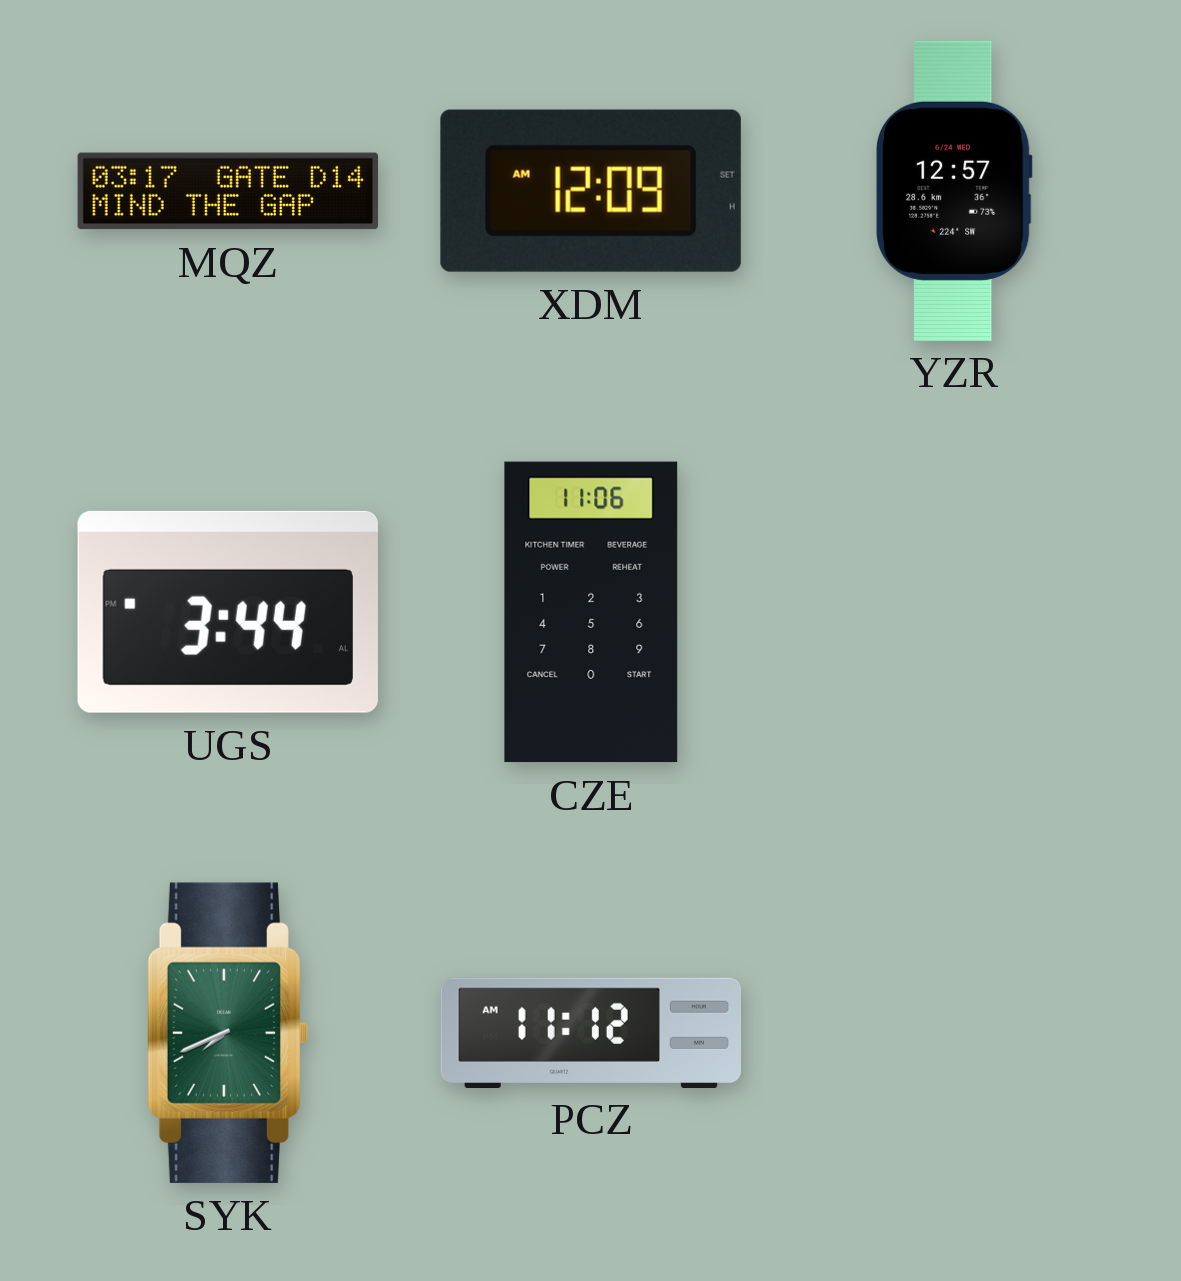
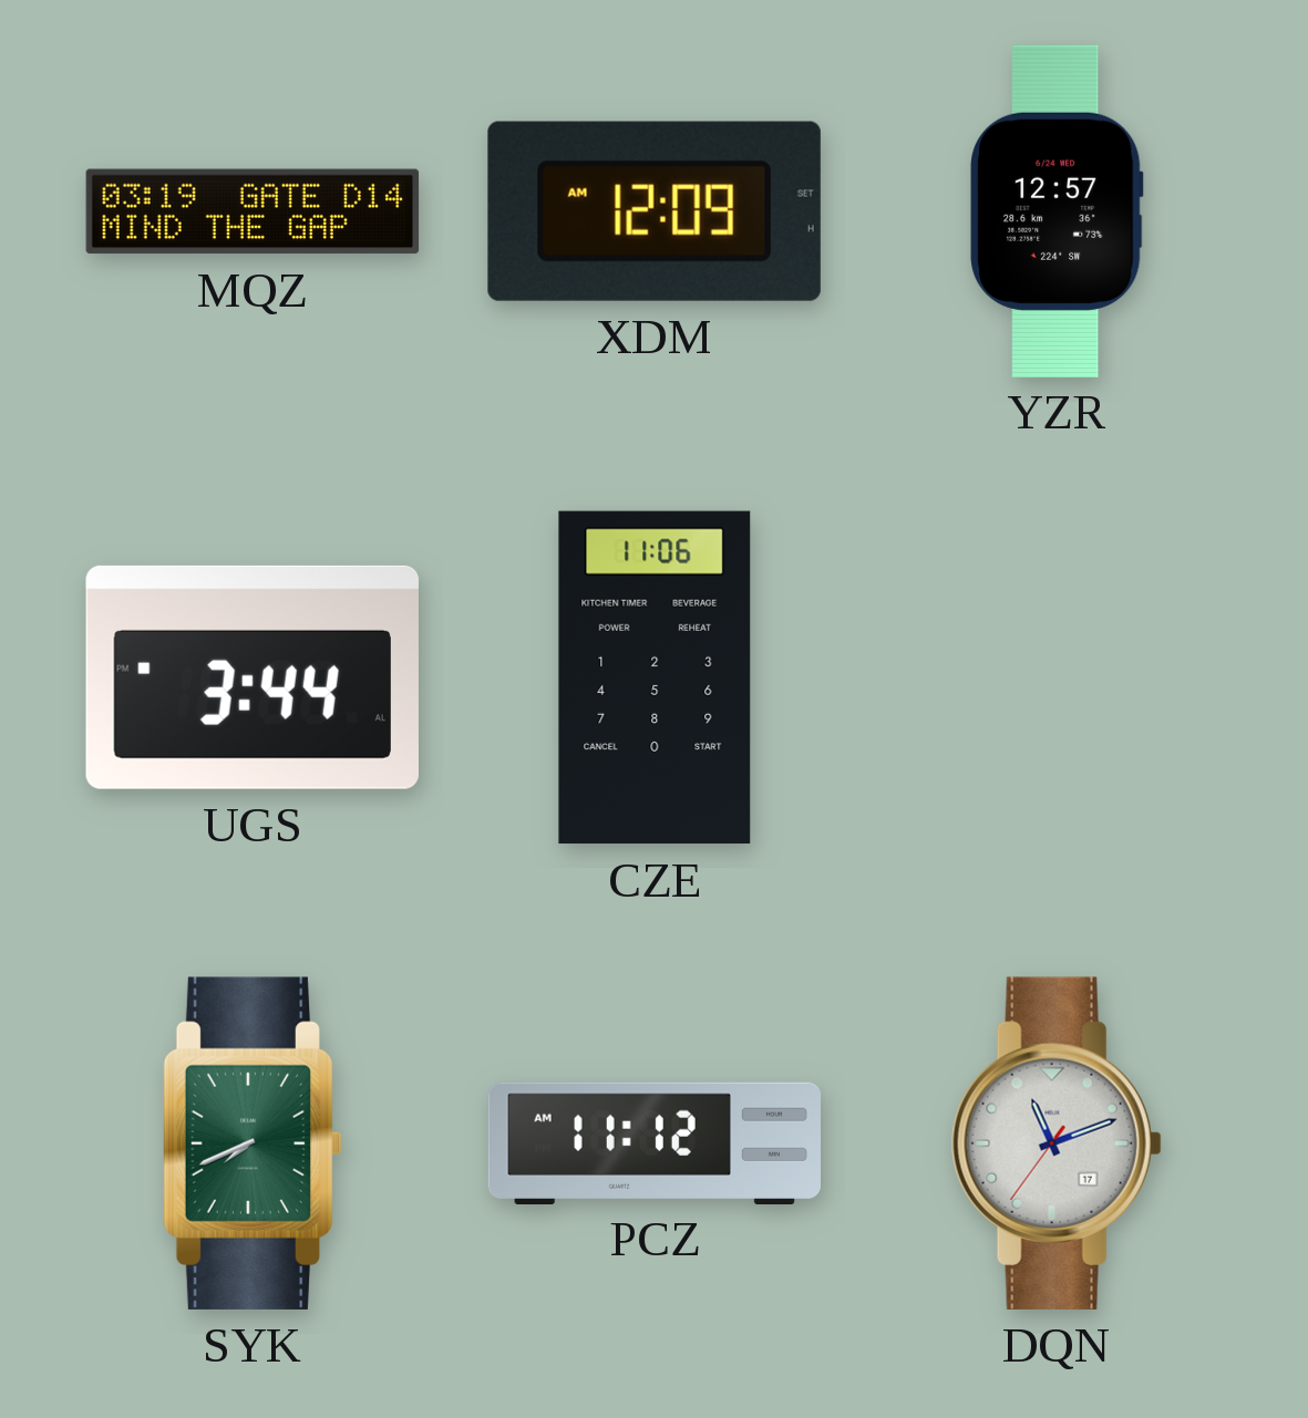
MQZ: 03:17 -> 03:19
DQN: none -> 11:11
